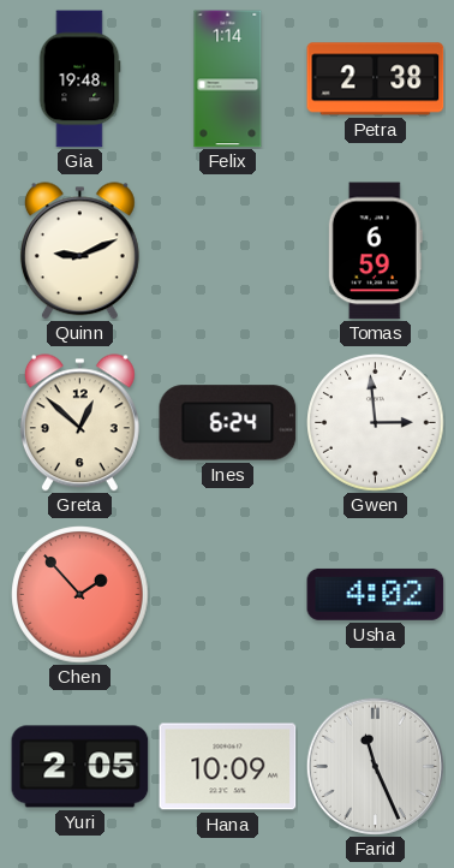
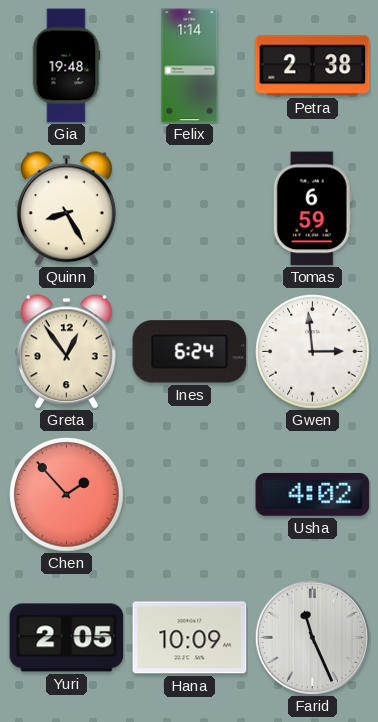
Quinn: 9:11 -> 8:25
Greta: 12:52 -> 12:54
